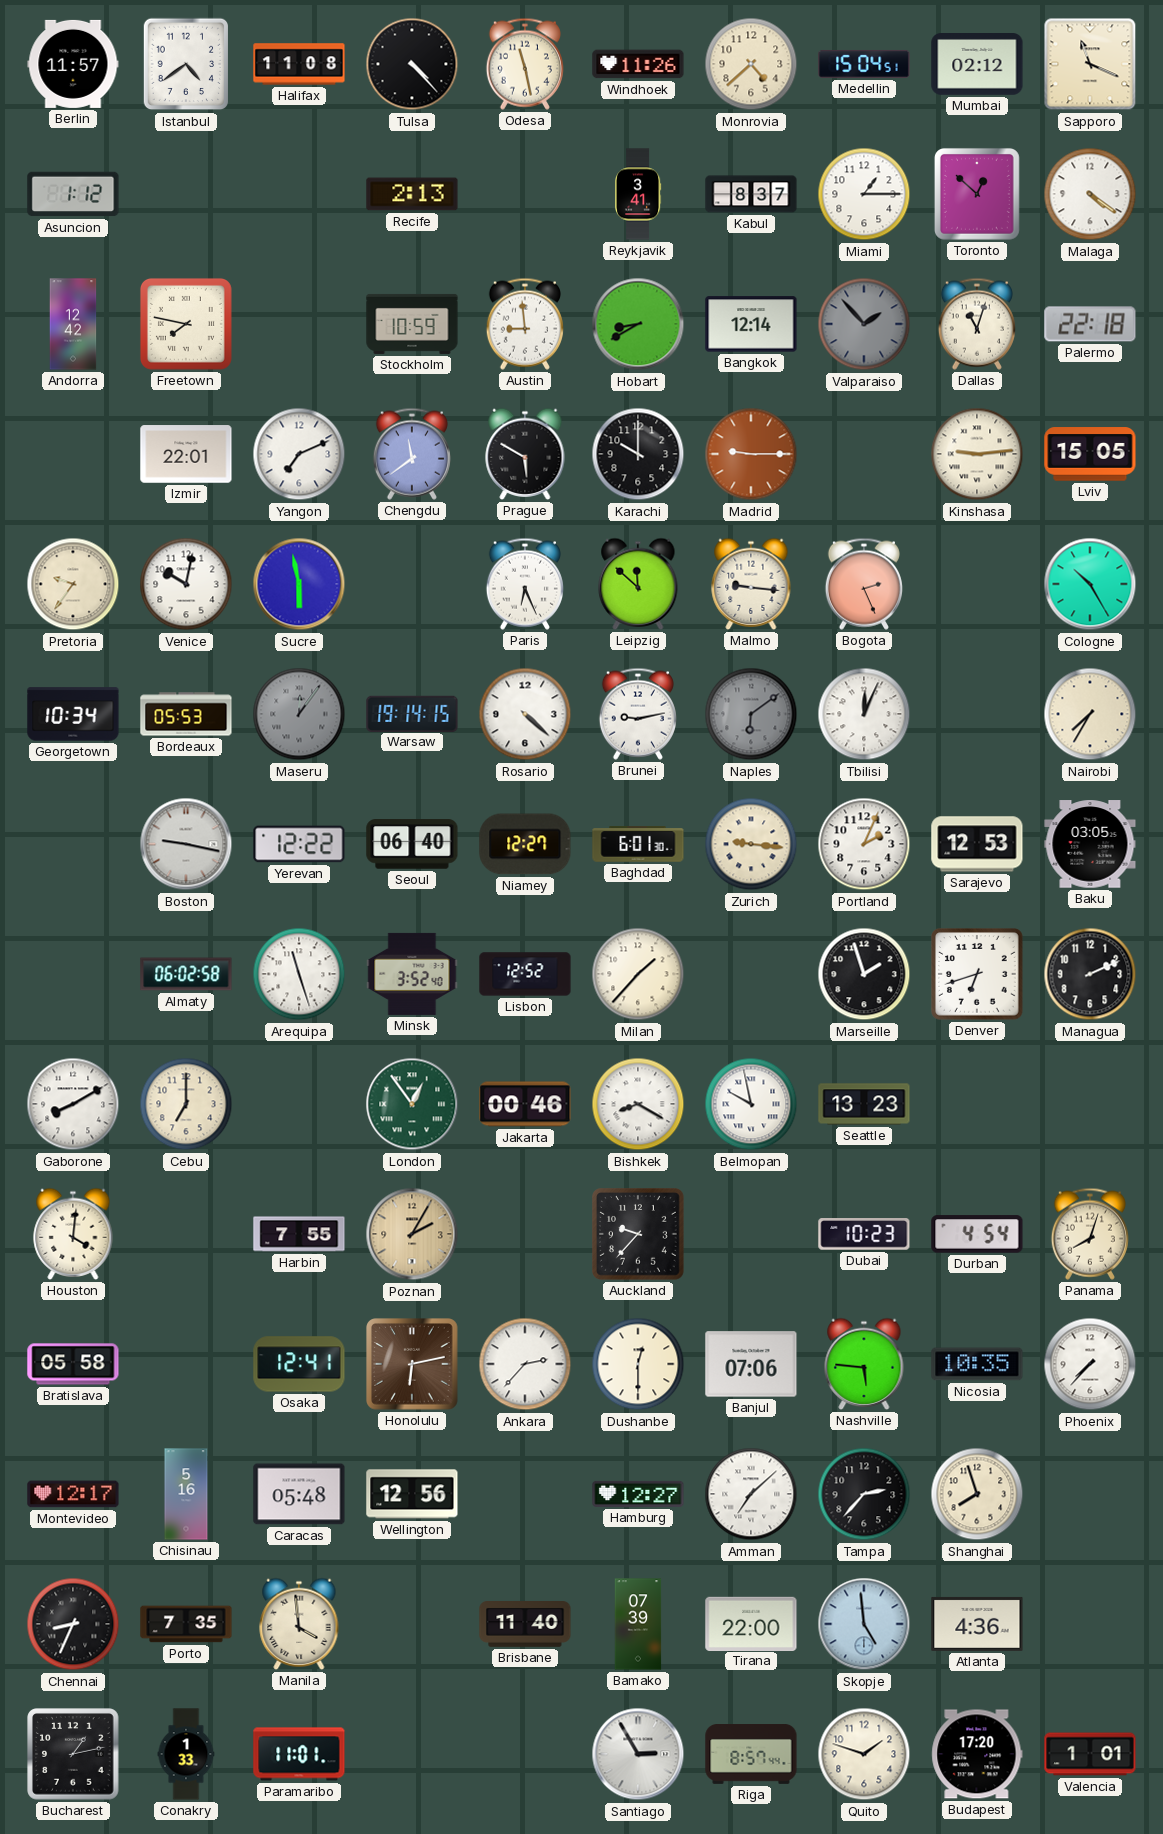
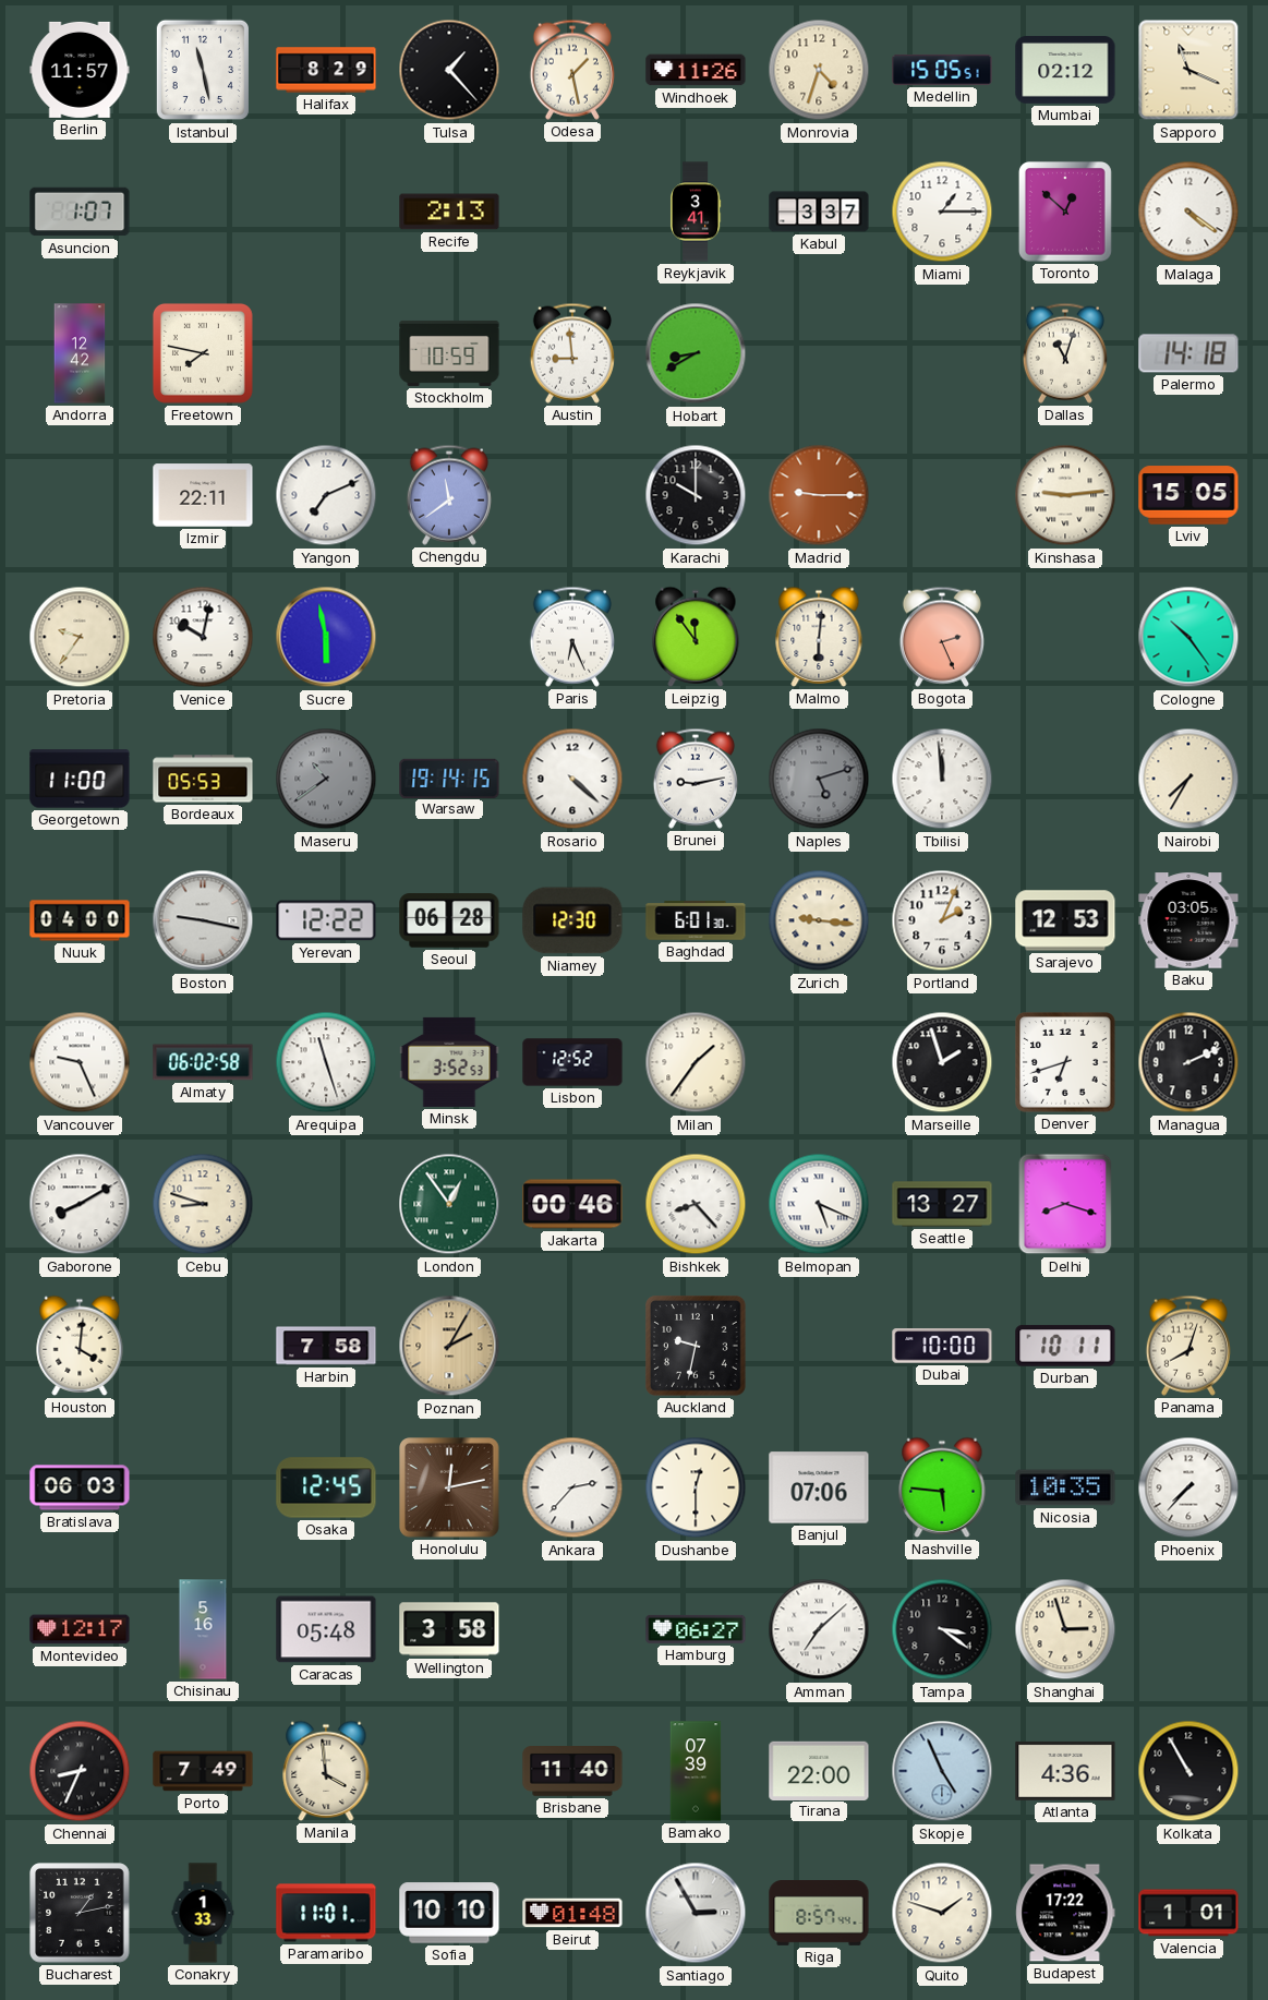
Istanbul: 4:39 -> 11:28
Halifax: 11:08 -> 8:29
Tulsa: 4:23 -> 1:23
Odesa: 11:28 -> 1:28
Monrovia: 4:38 -> 4:33
Medellin: 15:04 -> 15:05
Asuncion: 1:12 -> 1:07
Kabul: 8:37 -> 3:37
Bangkok: 12:14 -> none
Valparaiso: 1:53 -> none
Palermo: 22:18 -> 14:18
Izmir: 22:01 -> 22:11
Prague: 5:50 -> none
Leipzig: 11:52 -> 11:54
Malmo: 9:16 -> 6:01
Cologne: 10:25 -> 10:24
Georgetown: 10:34 -> 11:00
Maseru: 12:06 -> 10:39
Naples: 6:09 -> 5:12
Tbilisi: 12:04 -> 11:59
Nuuk: none -> 04:00
Seoul: 06:40 -> 06:28
Niamey: 12:27 -> 12:30
Vancouver: none -> 9:26
Minsk: 3:52:40 -> 3:52:53
Milan: 1:37 -> 1:36
Cebu: 7:00 -> 8:48
Bishkek: 8:20 -> 8:23
Belmopan: 9:58 -> 5:19
Seattle: 13:23 -> 13:27
Delhi: none -> 8:18
Harbin: 7:55 -> 7:58
Auckland: 9:37 -> 9:32
Dubai: 10:23 -> 10:00
Durban: 4:54 -> 10:11
Bratislava: 05:58 -> 06:03
Osaka: 12:41 -> 12:45
Honolulu: 6:13 -> 12:13
Wellington: 12:56 -> 3:58
Hamburg: 12:27 -> 06:27
Tampa: 2:37 -> 3:21
Shanghai: 7:57 -> 2:57
Porto: 7:35 -> 7:49
Skopje: 4:59 -> 4:56
Kolkata: none -> 10:55
Sofia: none -> 10:10
Beirut: none -> 01:48
Budapest: 17:20 -> 17:22
